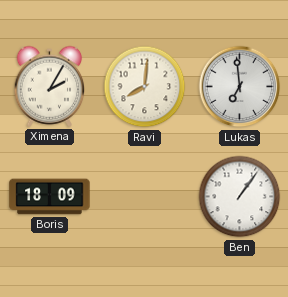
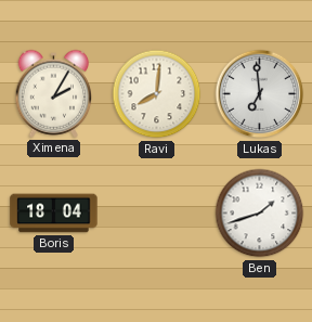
Boris: 18:09 -> 18:04
Ben: 1:06 -> 1:42
